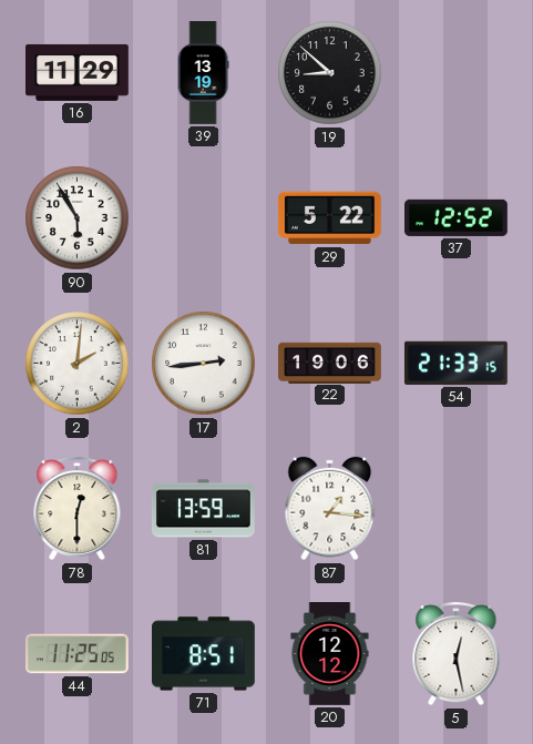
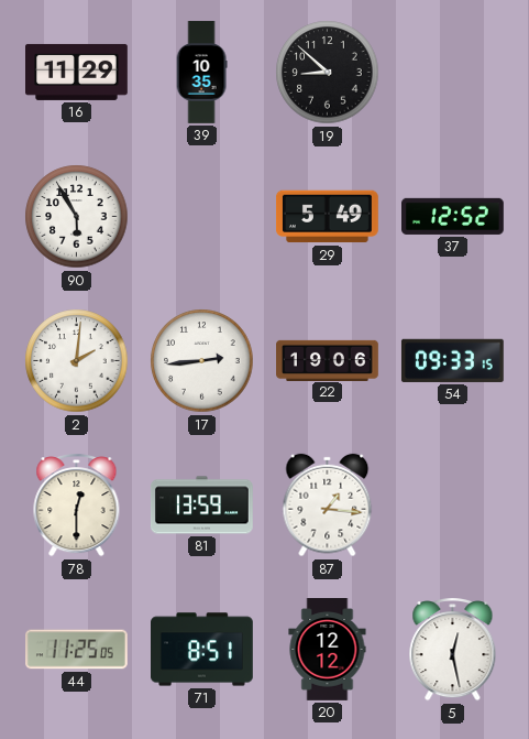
39: 13:19 -> 10:35
29: 5:22 -> 5:49
54: 21:33 -> 09:33
